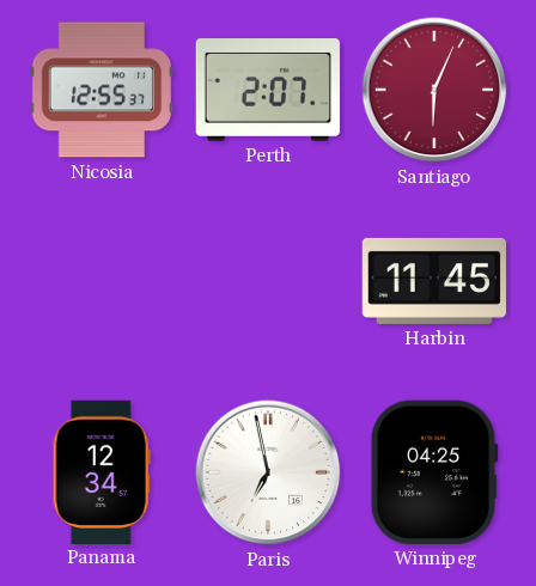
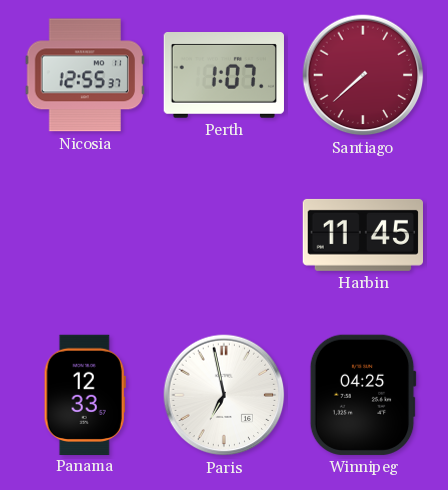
Perth: 2:07 -> 1:07
Santiago: 6:04 -> 7:38
Panama: 12:34 -> 12:33
